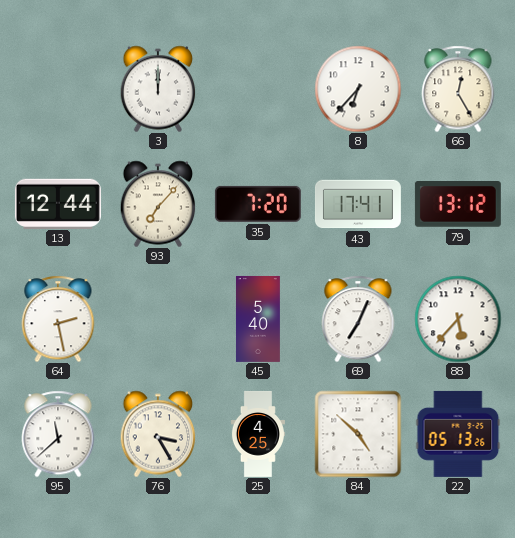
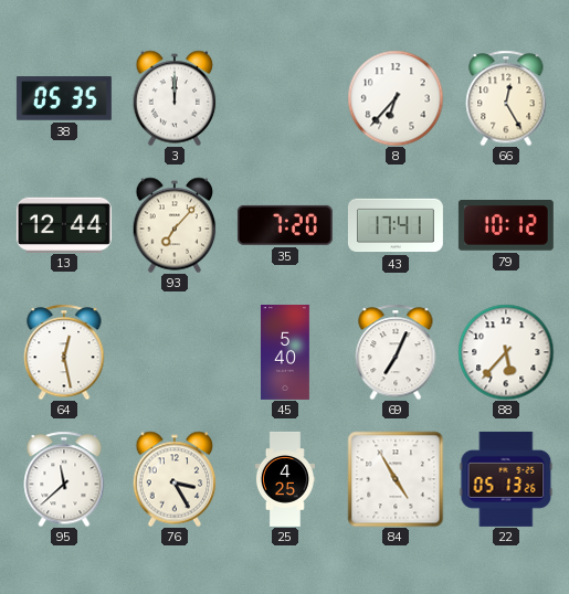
38: none -> 05:35
79: 13:12 -> 10:12
64: 2:28 -> 12:28
84: 4:52 -> 4:55
